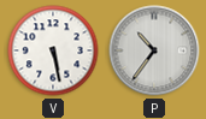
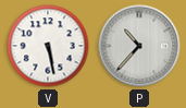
P: 10:36 -> 10:37
